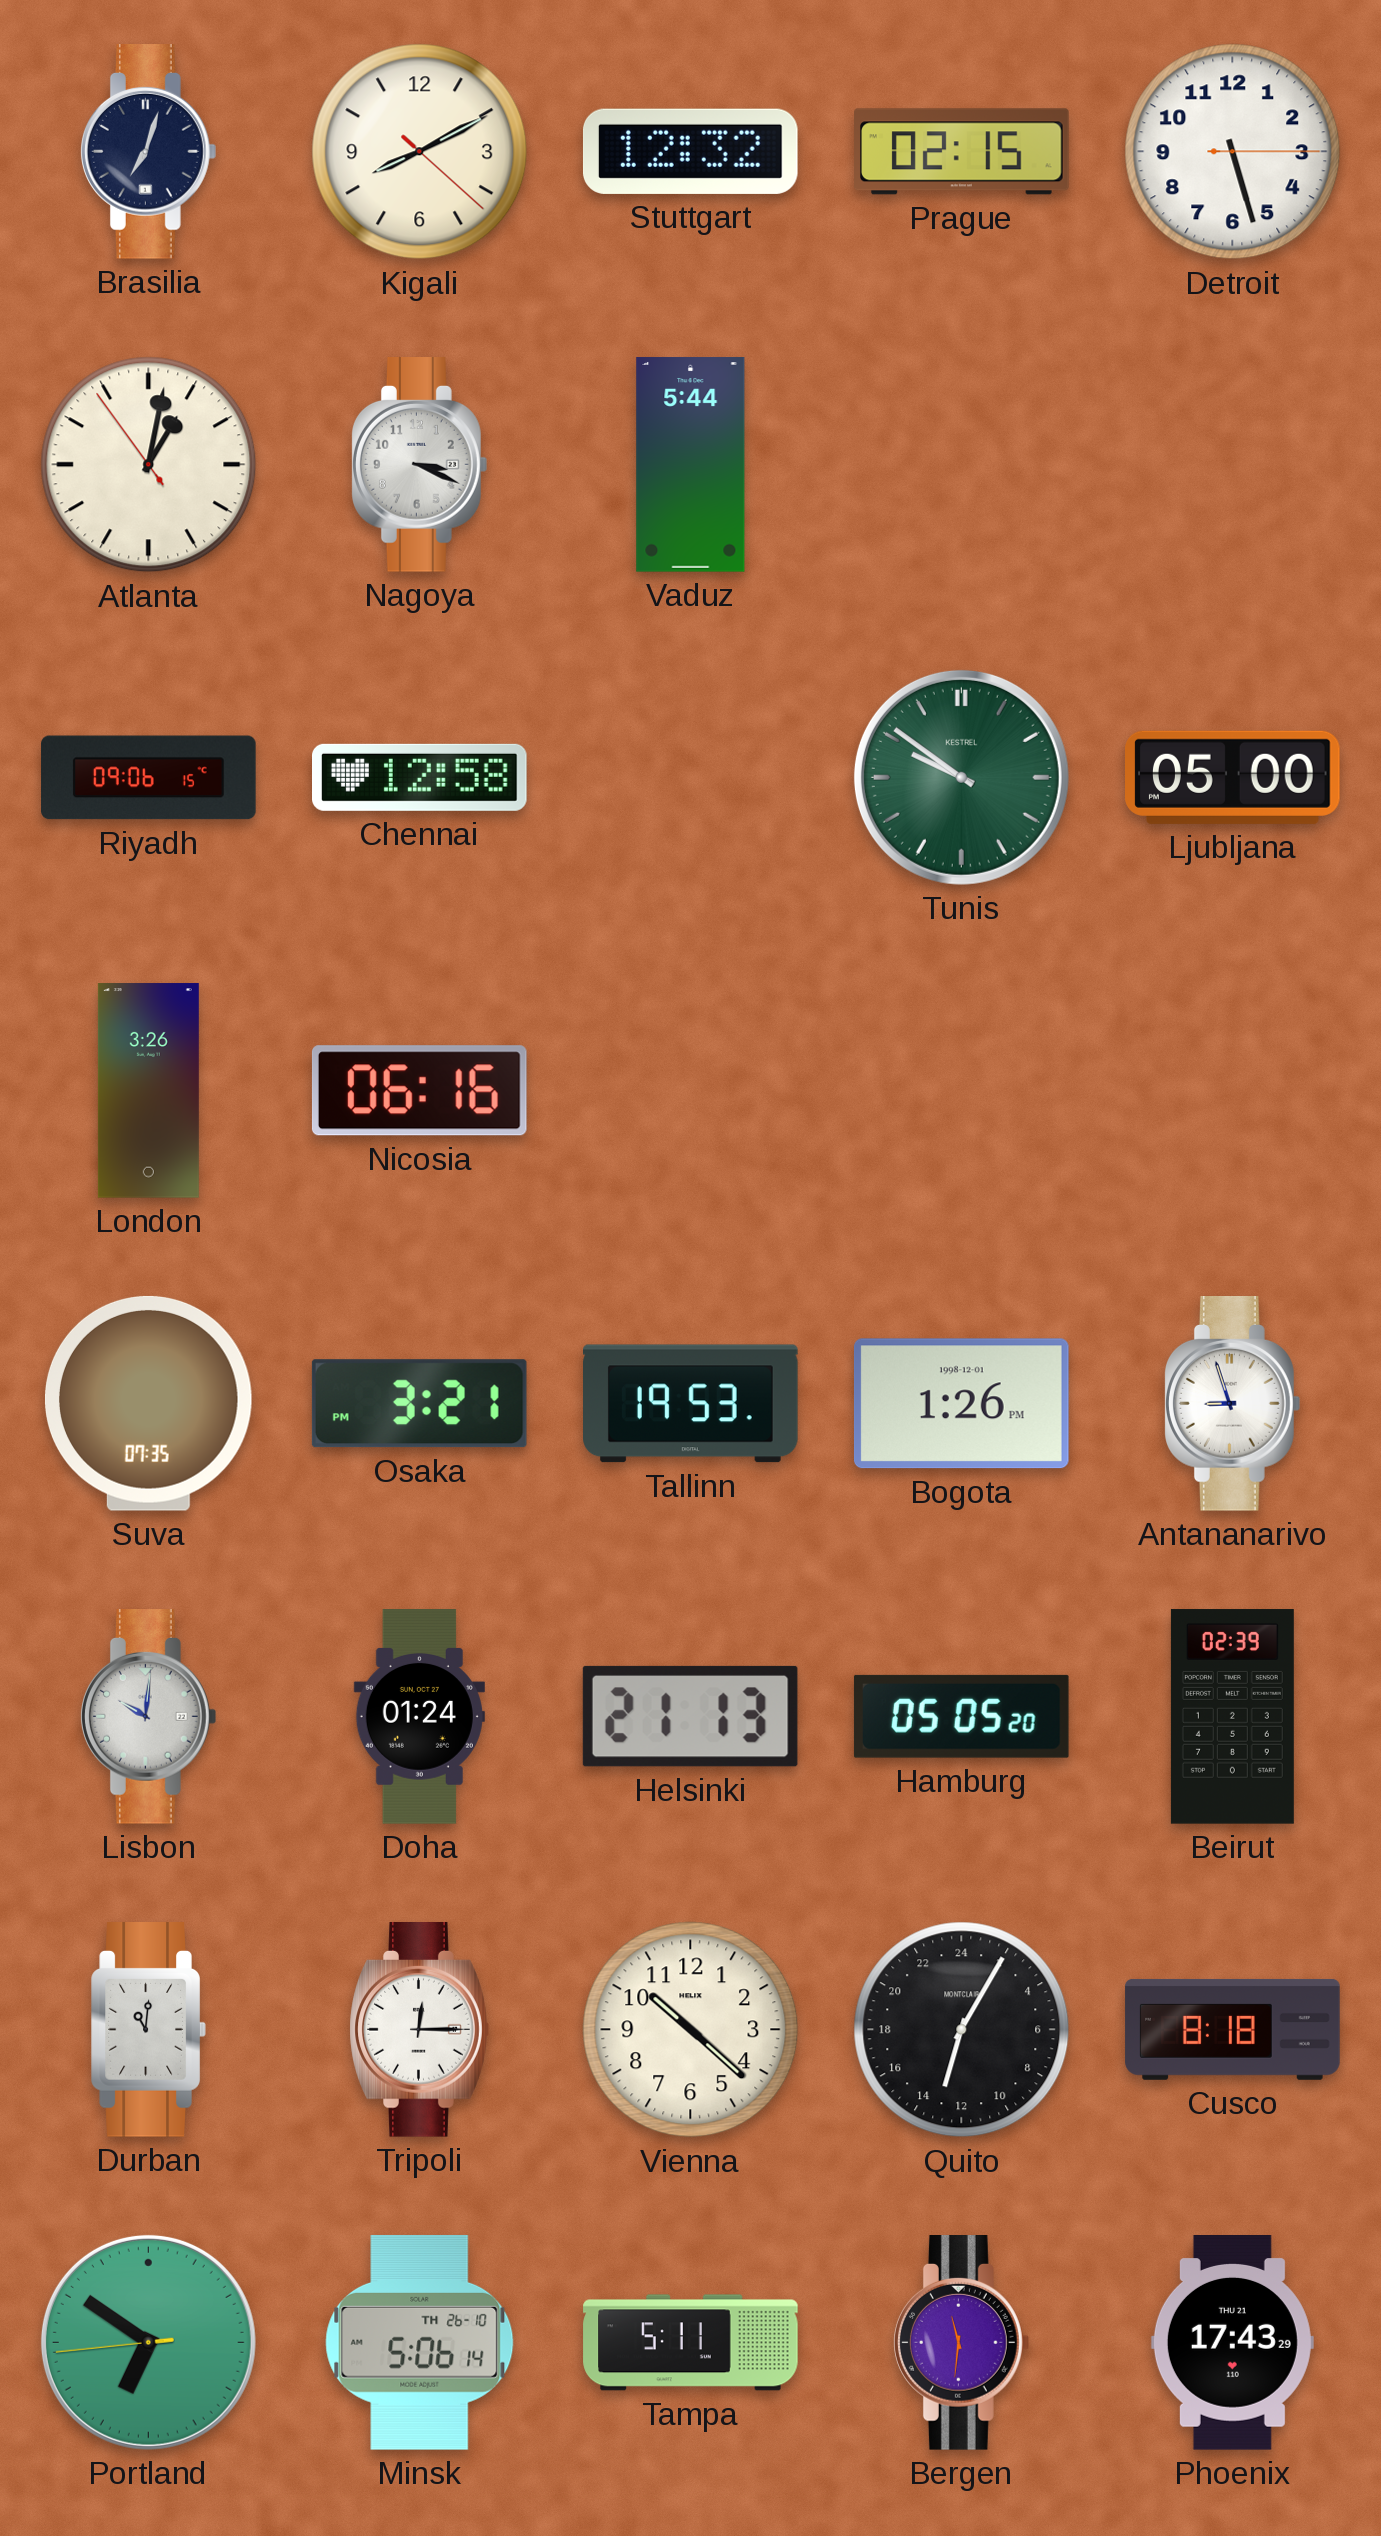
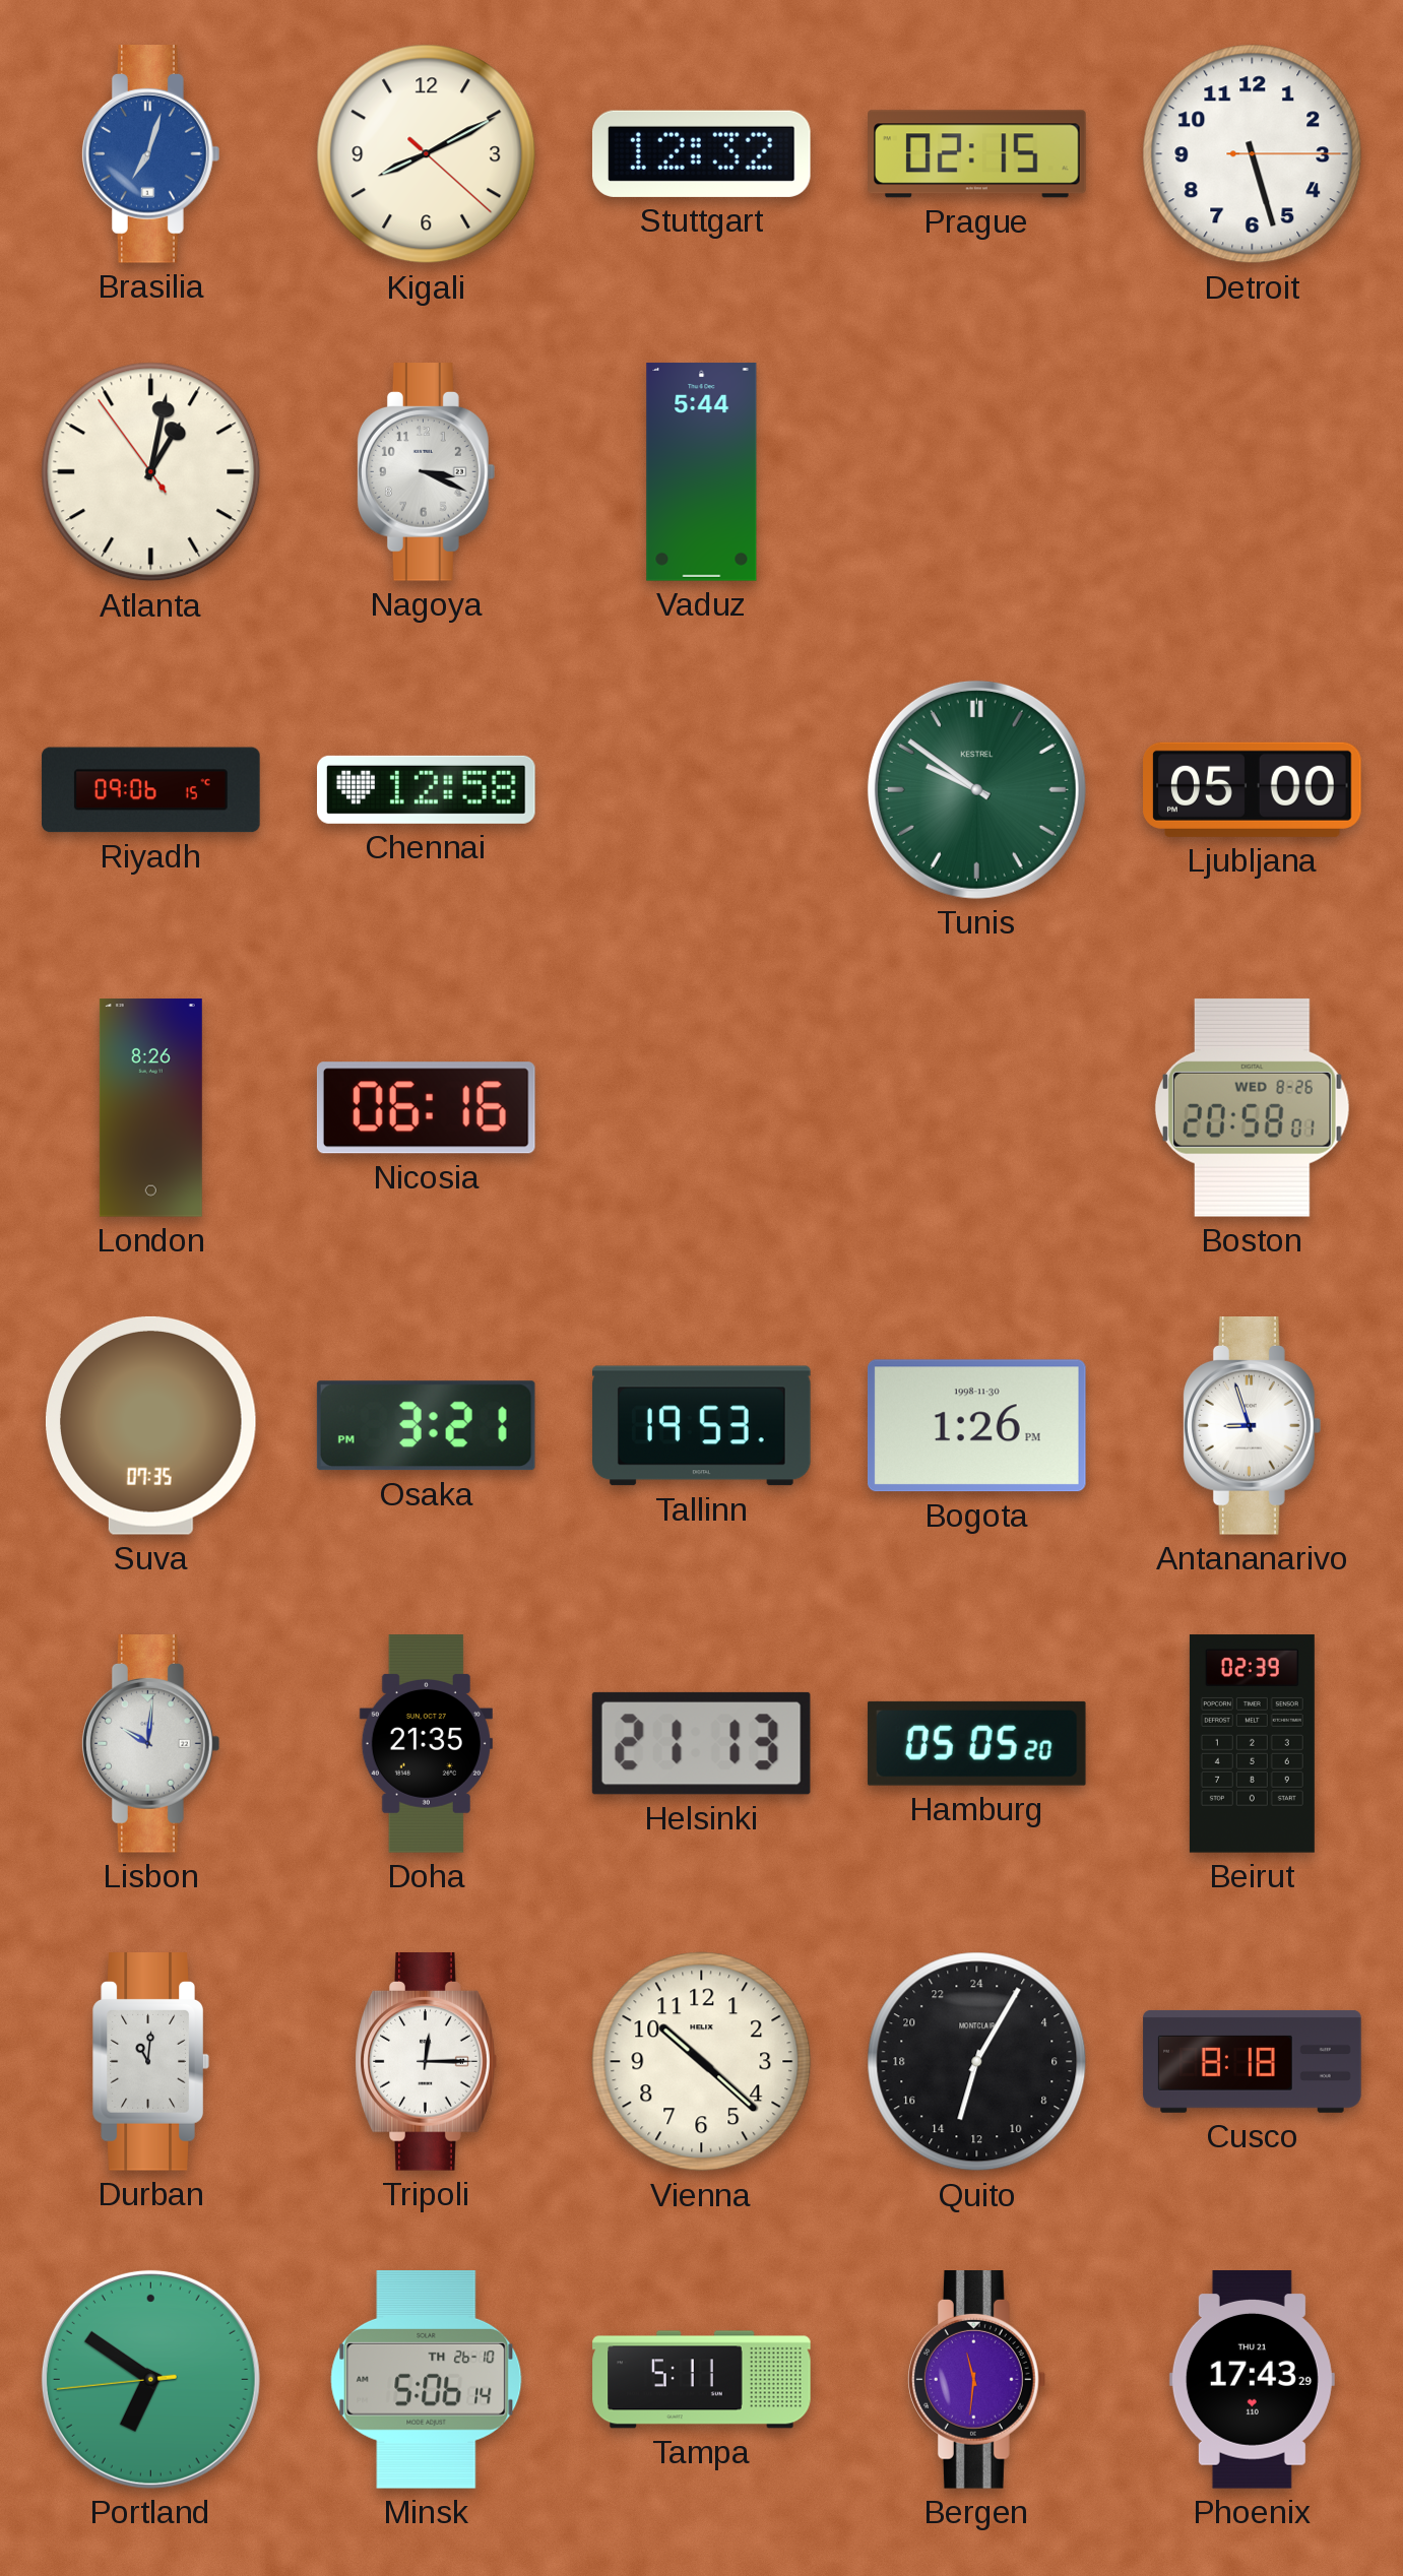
Brasilia dial: navy -> blue
London: 3:26 -> 8:26
Boston: none -> 20:58
Bogota date: 1998-12-01 -> 1998-11-30
Doha: 01:24 -> 21:35
